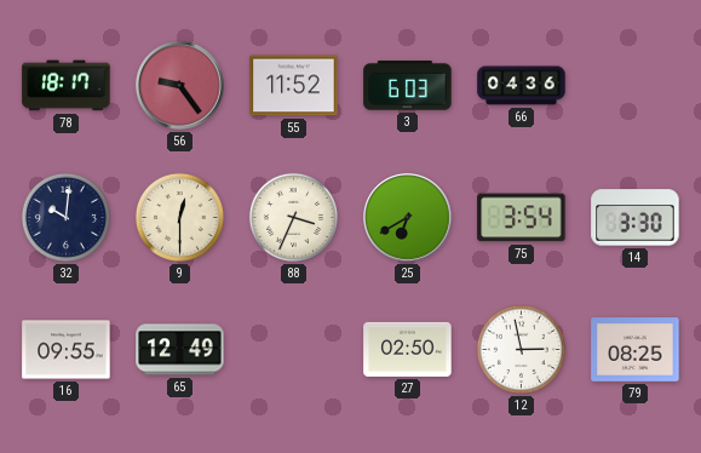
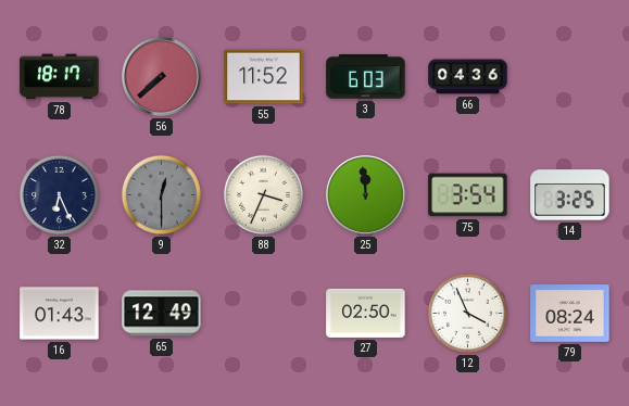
56: 9:24 -> 7:38
32: 10:01 -> 6:26
9 dial: cream -> grey
25: 6:40 -> 11:59
14: 3:30 -> 3:25
16: 09:55 -> 01:43
12: 2:58 -> 3:56
79: 08:25 -> 08:24
